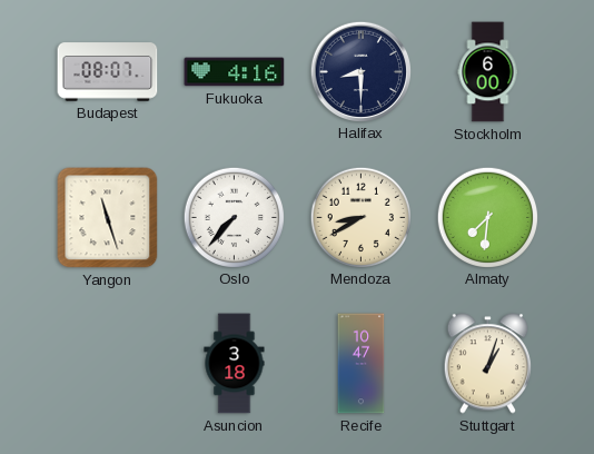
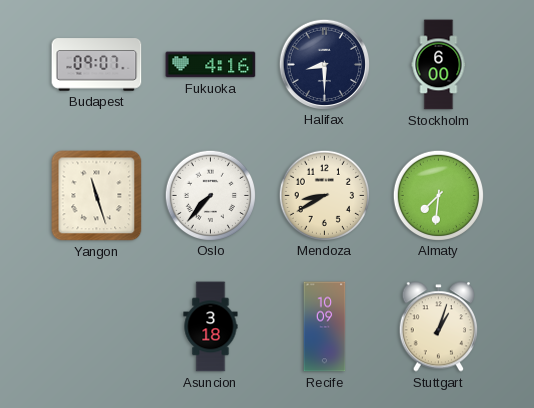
Budapest: 08:07 -> 09:07
Recife: 10:47 -> 10:09
